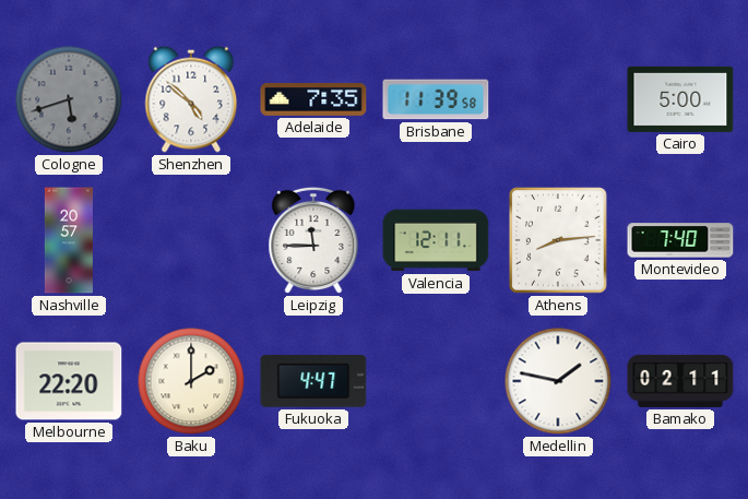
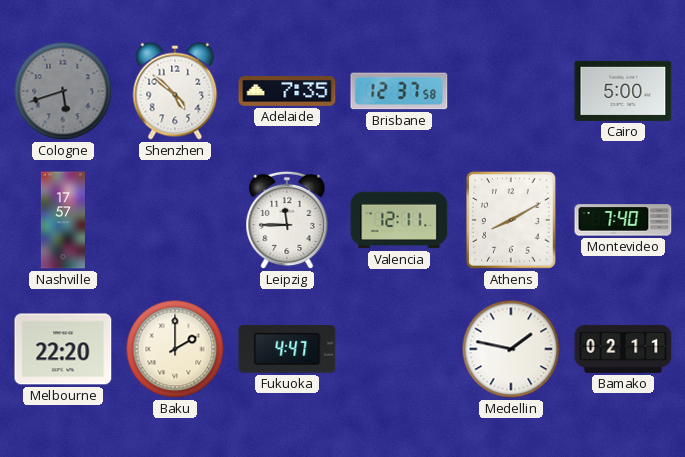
Brisbane: 11:39 -> 12:37
Nashville: 20:57 -> 17:57
Athens: 8:14 -> 8:10
